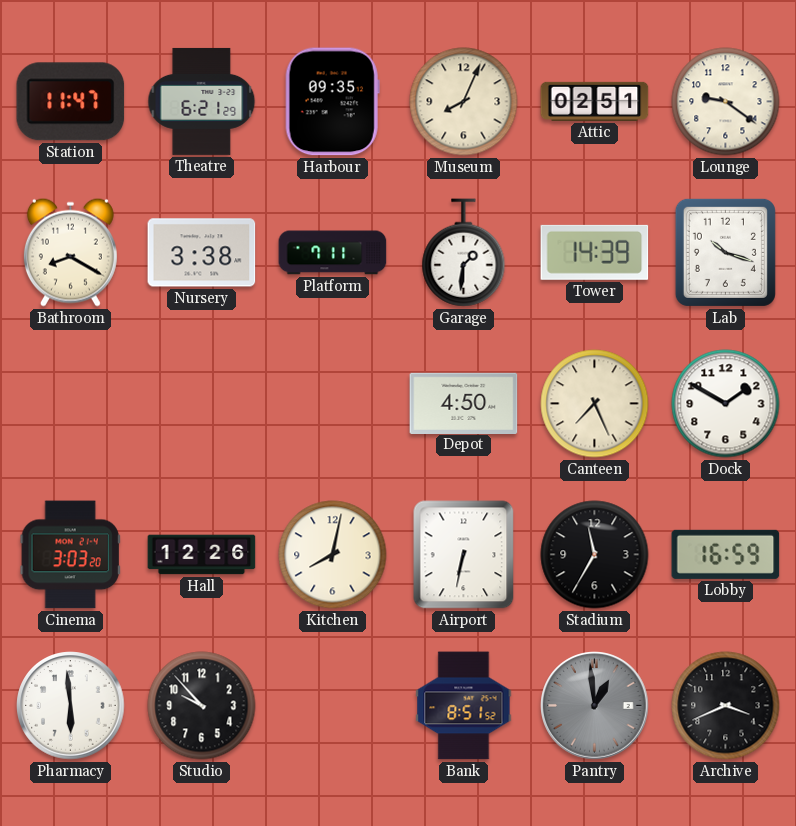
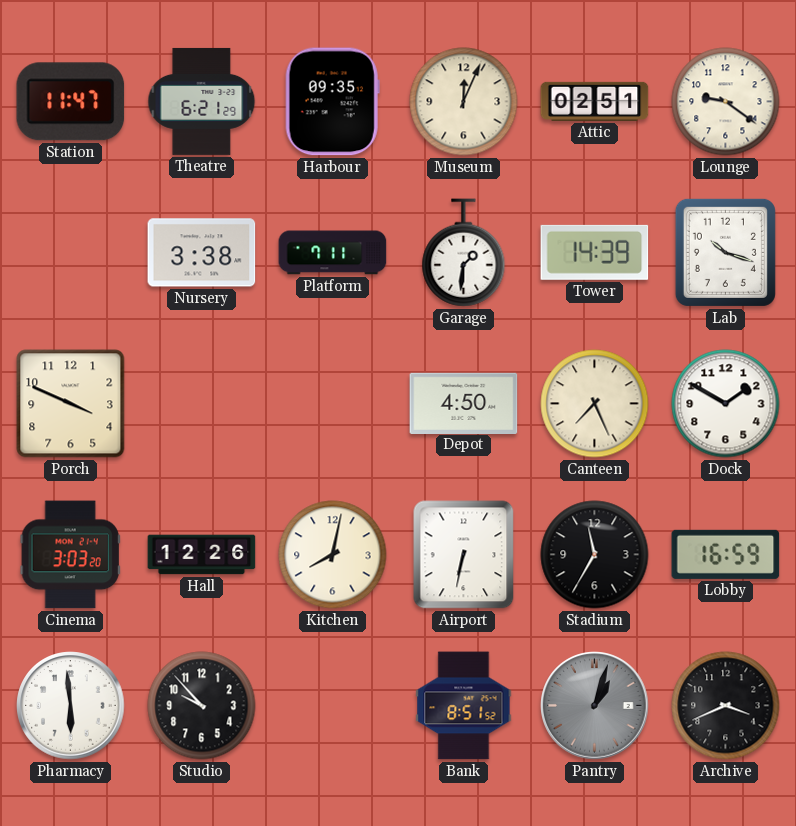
Museum: 8:04 -> 12:04
Bathroom: 8:20 -> none
Porch: none -> 3:49
Pantry: 12:59 -> 1:03
